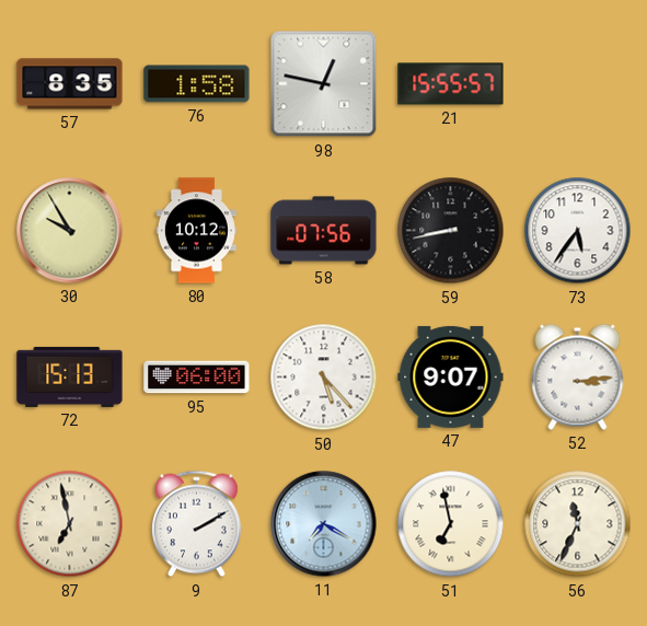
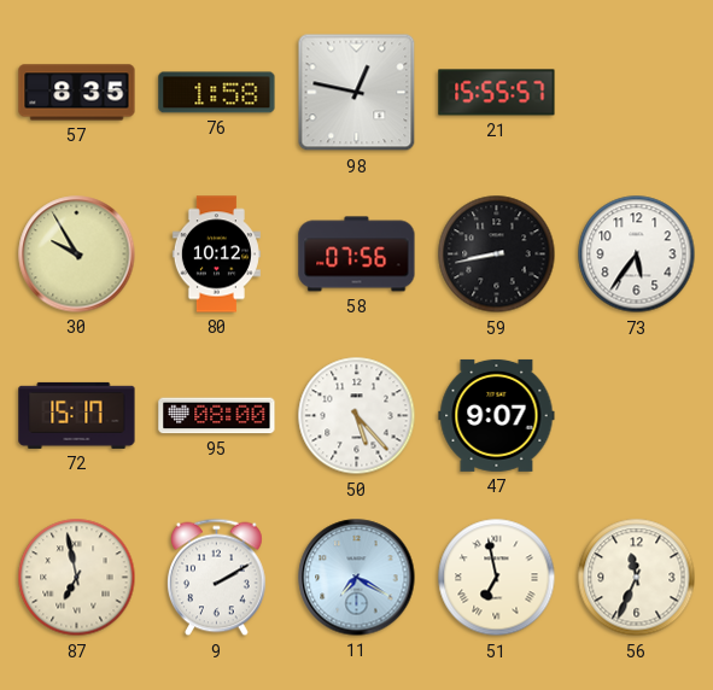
72: 15:13 -> 15:17
95: 06:00 -> 08:00
52: 3:14 -> none
